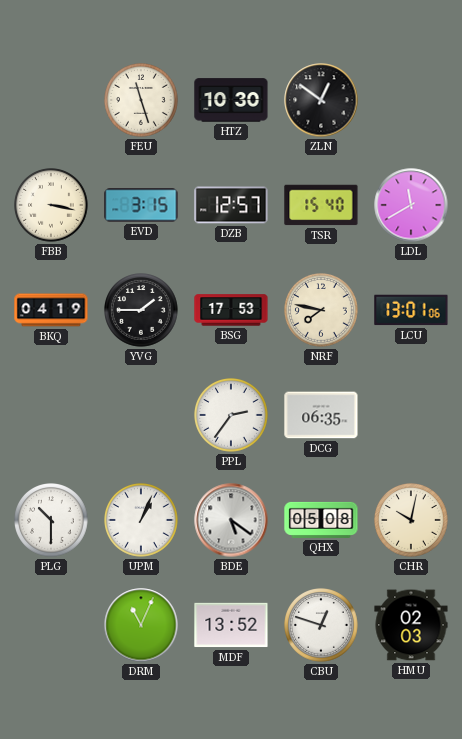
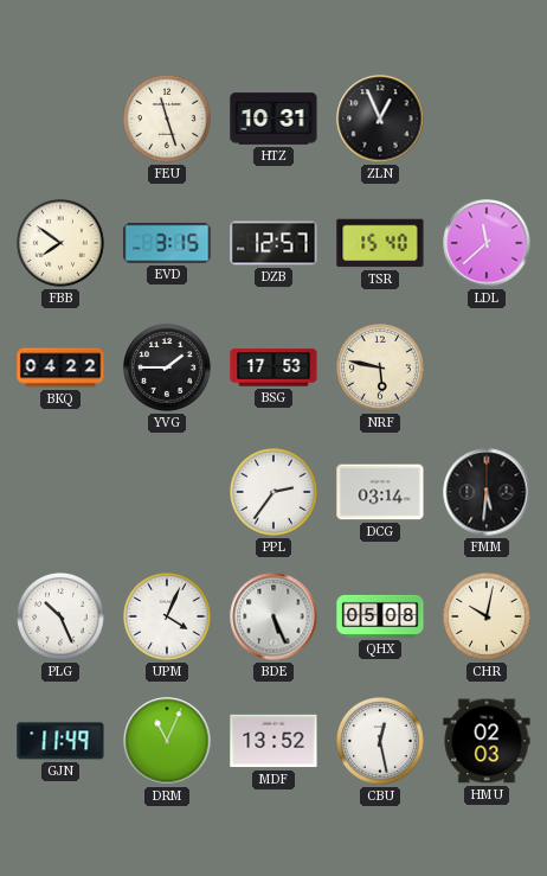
HTZ: 10:30 -> 10:31
ZLN: 12:51 -> 12:56
FBB: 3:17 -> 7:51
LDL: 11:40 -> 11:38
BKQ: 04:19 -> 04:22
NRF: 7:47 -> 5:47
LCU: 13:01 -> none
DCG: 06:35 -> 03:14
FMM: none -> 5:31
PLG: 10:30 -> 10:26
UPM: 1:04 -> 4:04
BDE: 5:21 -> 5:26
GJN: none -> 11:49
CBU: 12:48 -> 12:28
